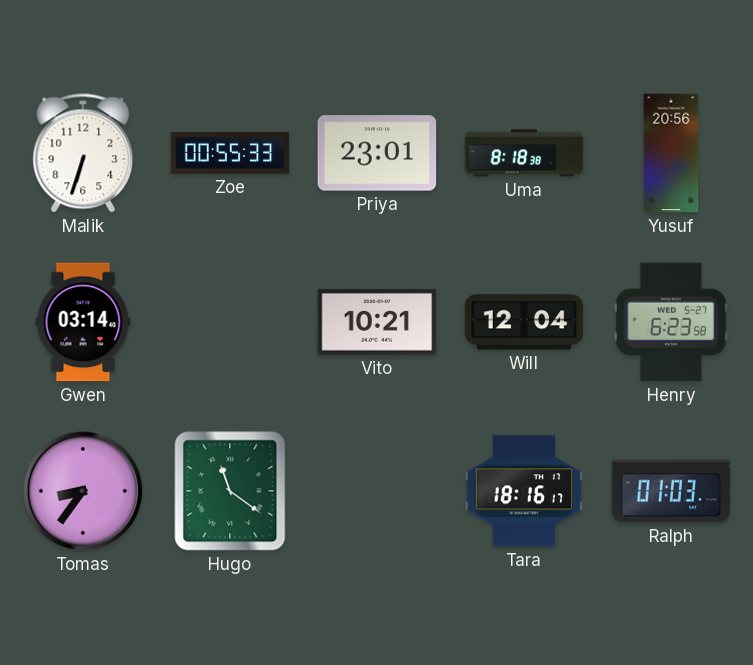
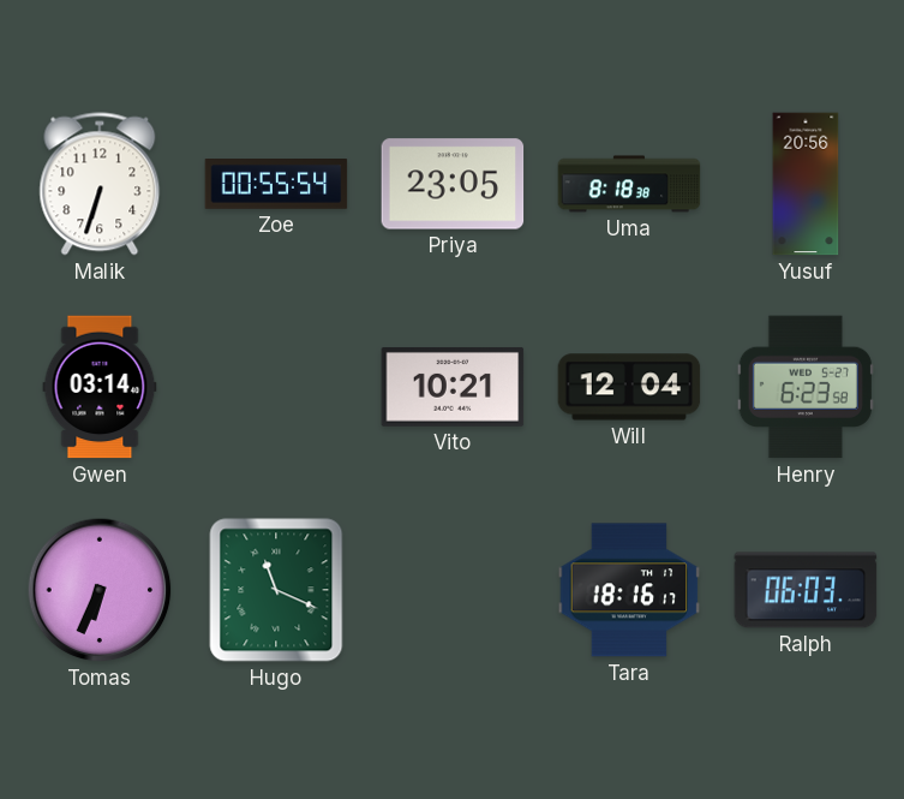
Zoe: 00:55:33 -> 00:55:54
Priya: 23:01 -> 23:05
Tomas: 8:36 -> 6:34
Hugo: 11:21 -> 11:19
Ralph: 01:03 -> 06:03
